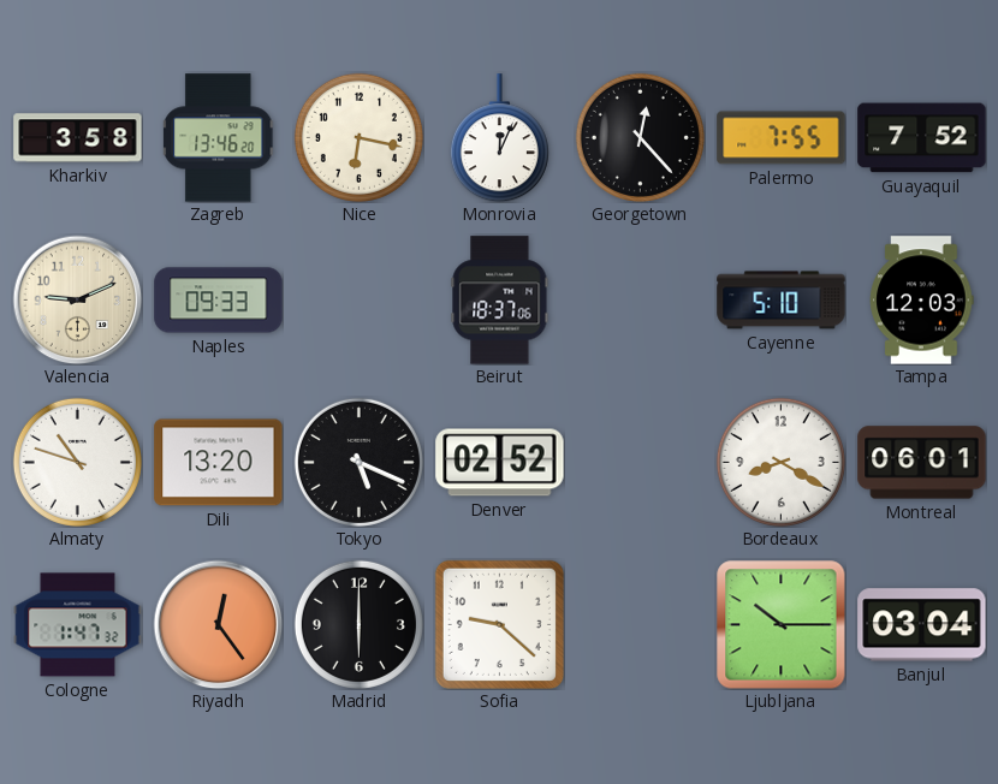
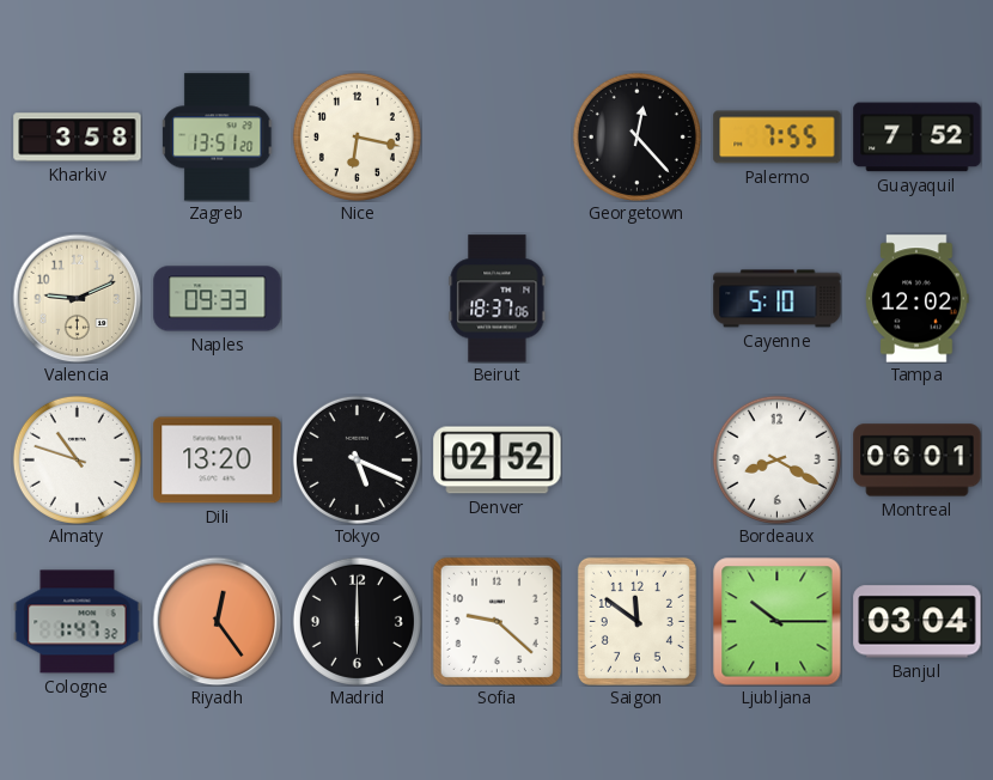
Zagreb: 13:46 -> 13:51
Monrovia: 12:04 -> none
Tampa: 12:03 -> 12:02
Saigon: none -> 11:51
